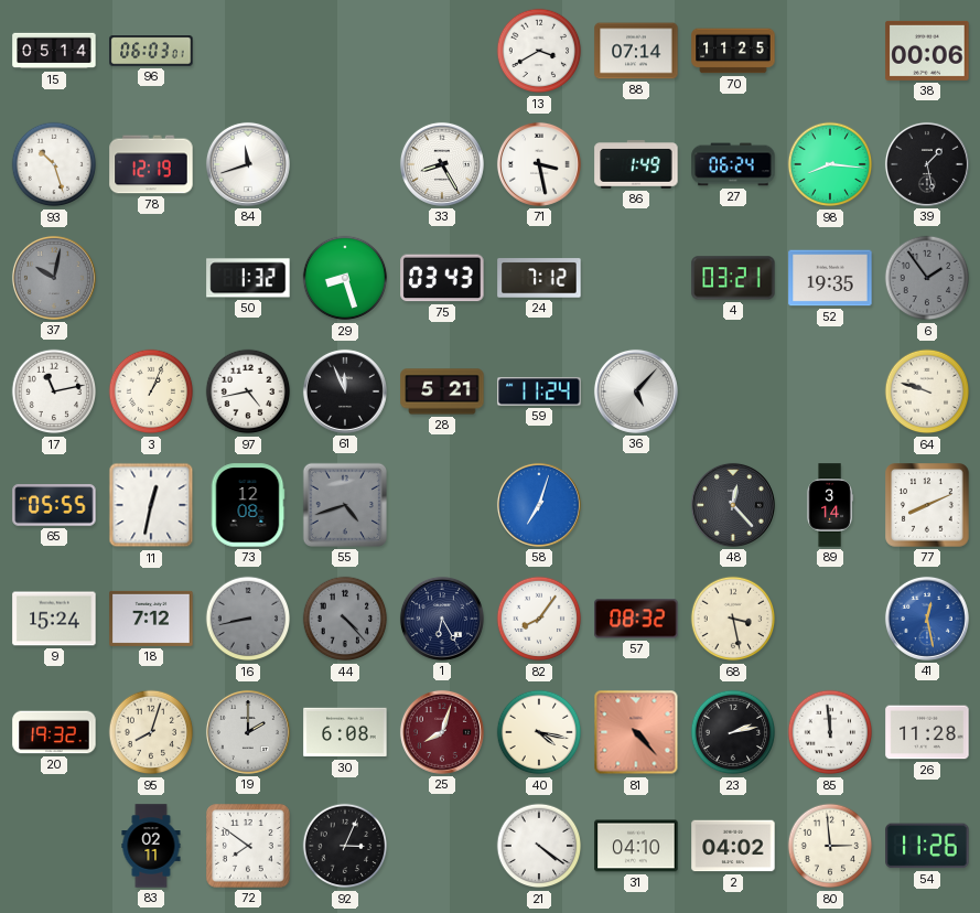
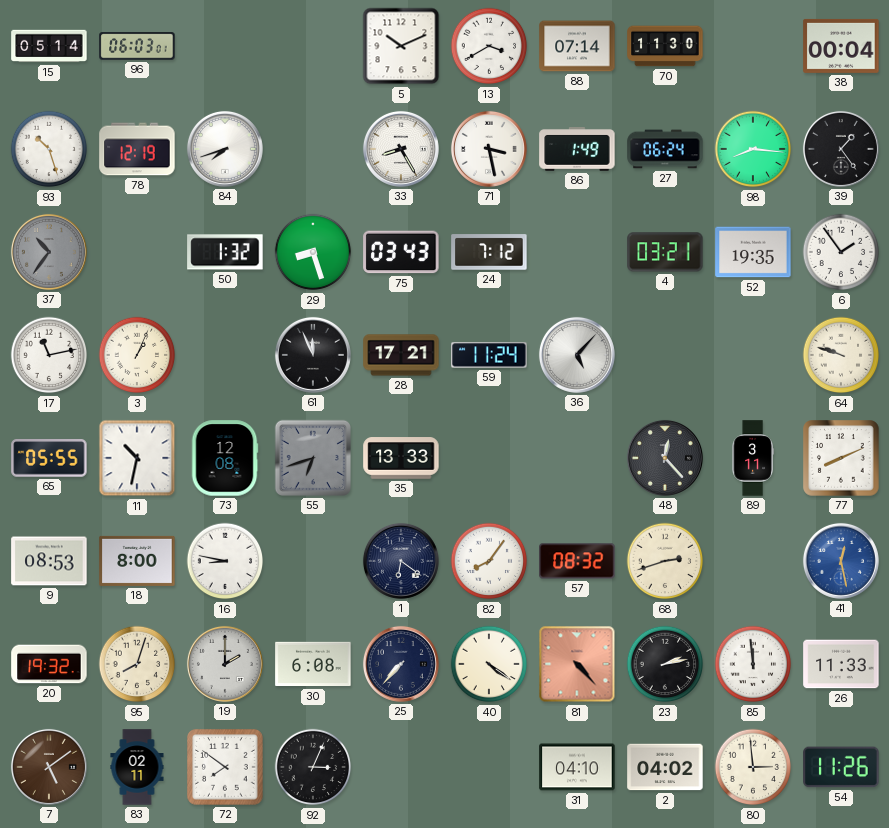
5: none -> 10:11
70: 11:25 -> 11:30
38: 00:06 -> 00:04
84: 11:42 -> 7:42
39: 1:28 -> 1:24
37: 10:02 -> 10:36
6 dial: grey -> white
97: 4:43 -> none
28: 5:21 -> 17:21
11: 12:32 -> 10:32
55: 4:42 -> 6:42
35: none -> 13:33
58: 7:03 -> none
89: 3:14 -> 3:11
9: 15:24 -> 08:53
18: 7:12 -> 8:00
16: 8:43 -> 8:47
16 dial: grey -> white
44: 4:23 -> none
1: 6:25 -> 6:21
68: 3:28 -> 2:42
25: 8:03 -> 7:37
25 dial: burgundy -> navy
40: 4:17 -> 4:21
26: 11:28 -> 11:33
7: none -> 5:09
21: 4:21 -> none
